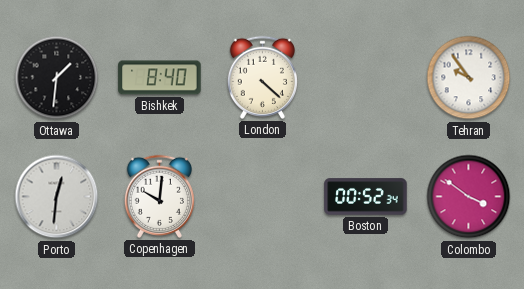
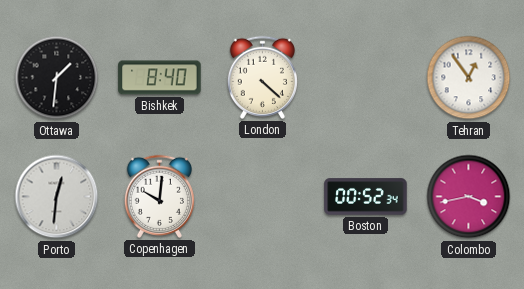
Tehran: 9:54 -> 12:54
Colombo: 3:51 -> 3:43
